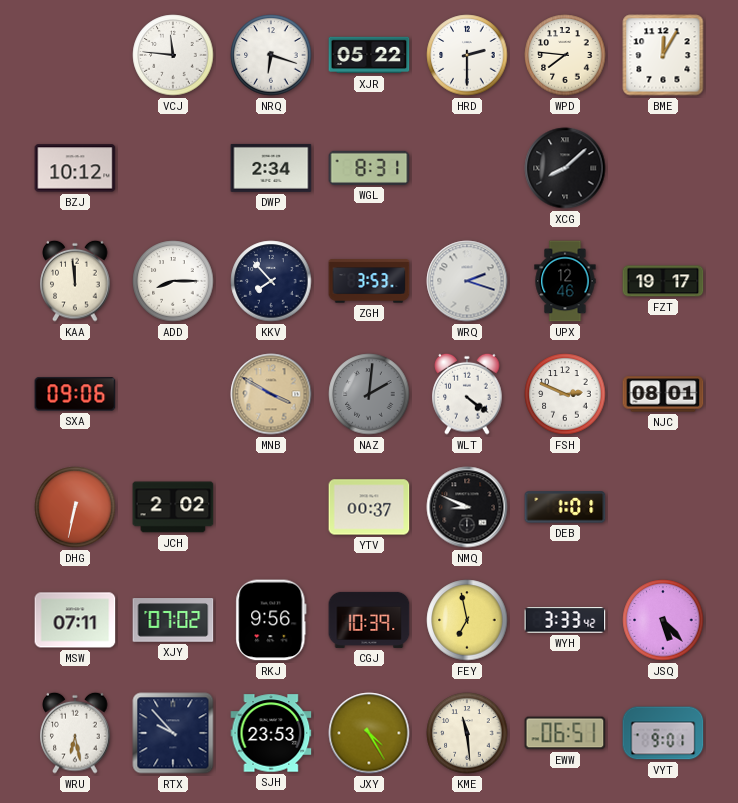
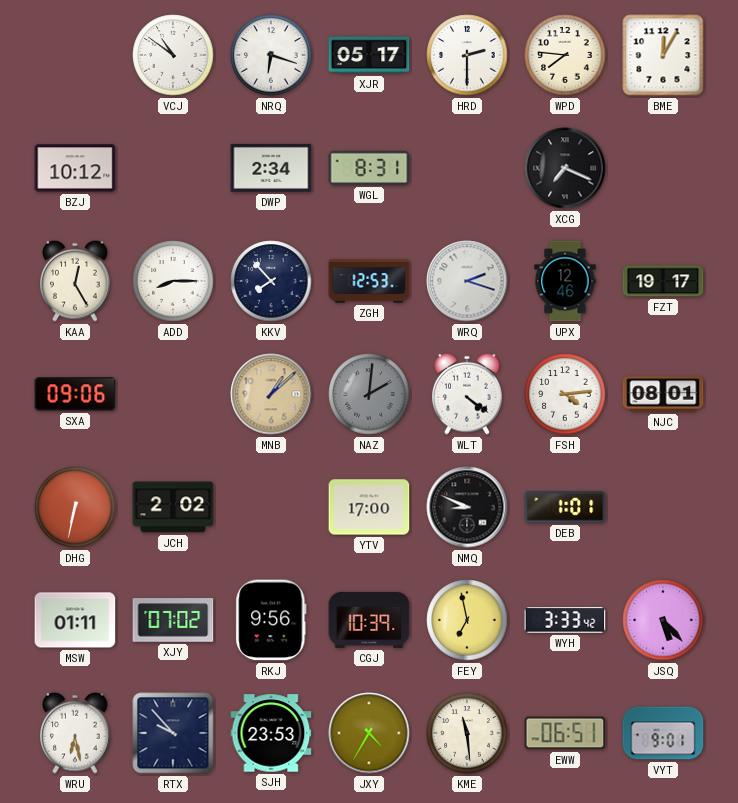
VCJ: 11:46 -> 10:51
XJR: 05:22 -> 05:17
XCG: 8:08 -> 7:19
KAA: 11:59 -> 12:25
ZGH: 3:53 -> 12:53
MNB: 3:50 -> 1:08
FSH: 2:49 -> 4:14
YTV: 00:37 -> 17:00
MSW: 07:11 -> 01:11
JXY: 4:25 -> 4:35
